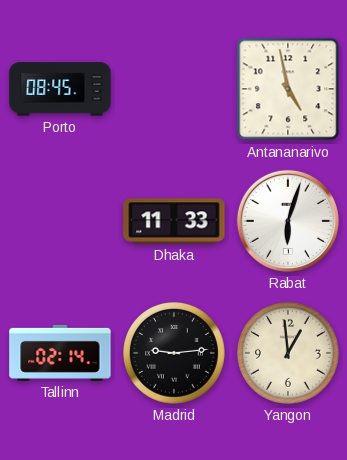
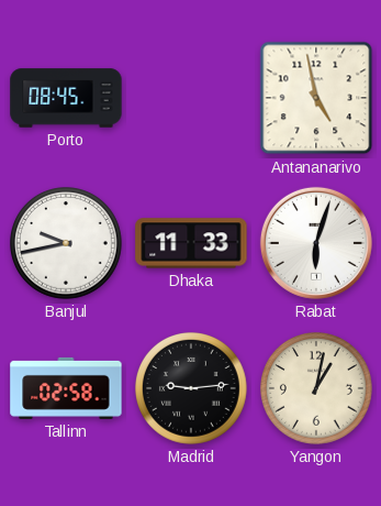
Banjul: none -> 9:43
Tallinn: 02:14 -> 02:58
Yangon: 12:59 -> 1:02
